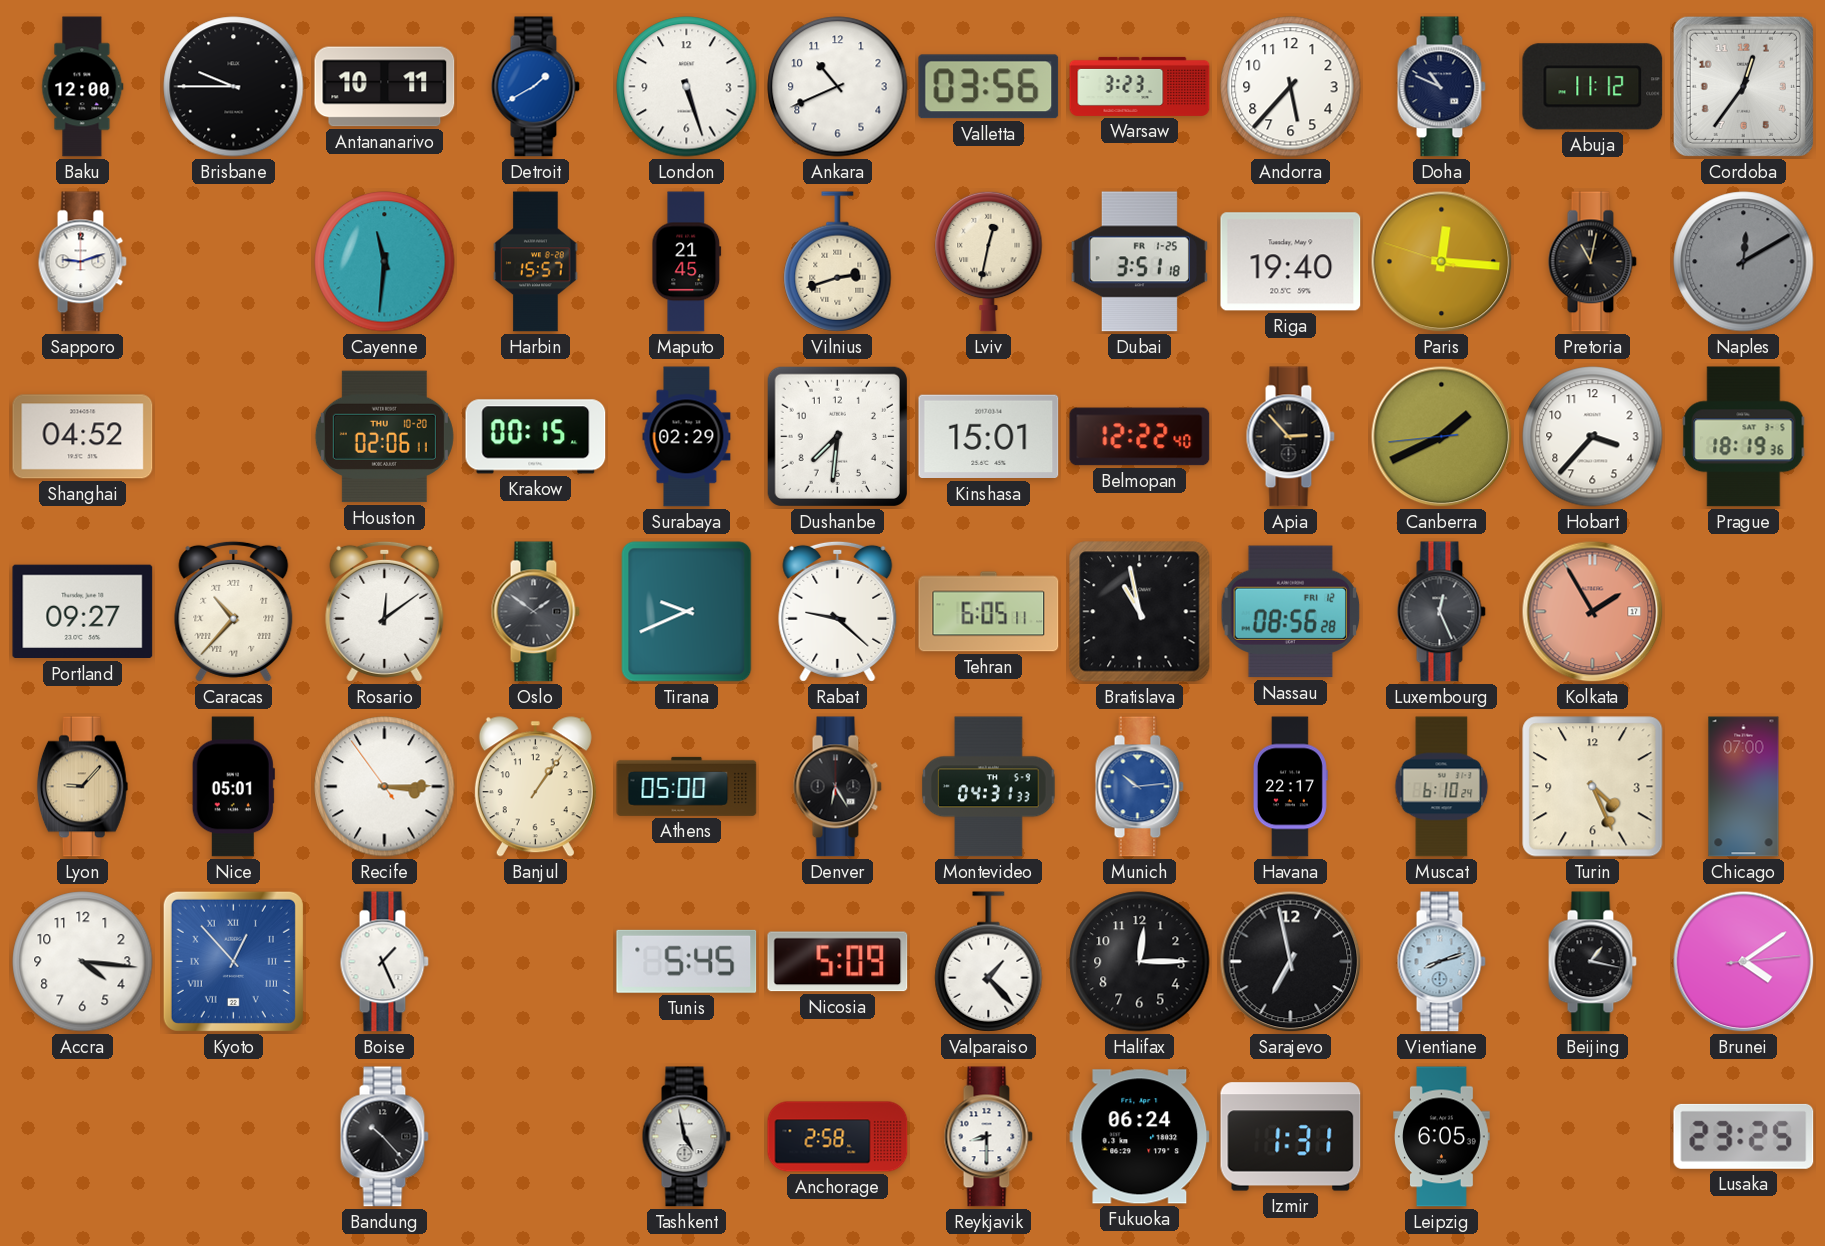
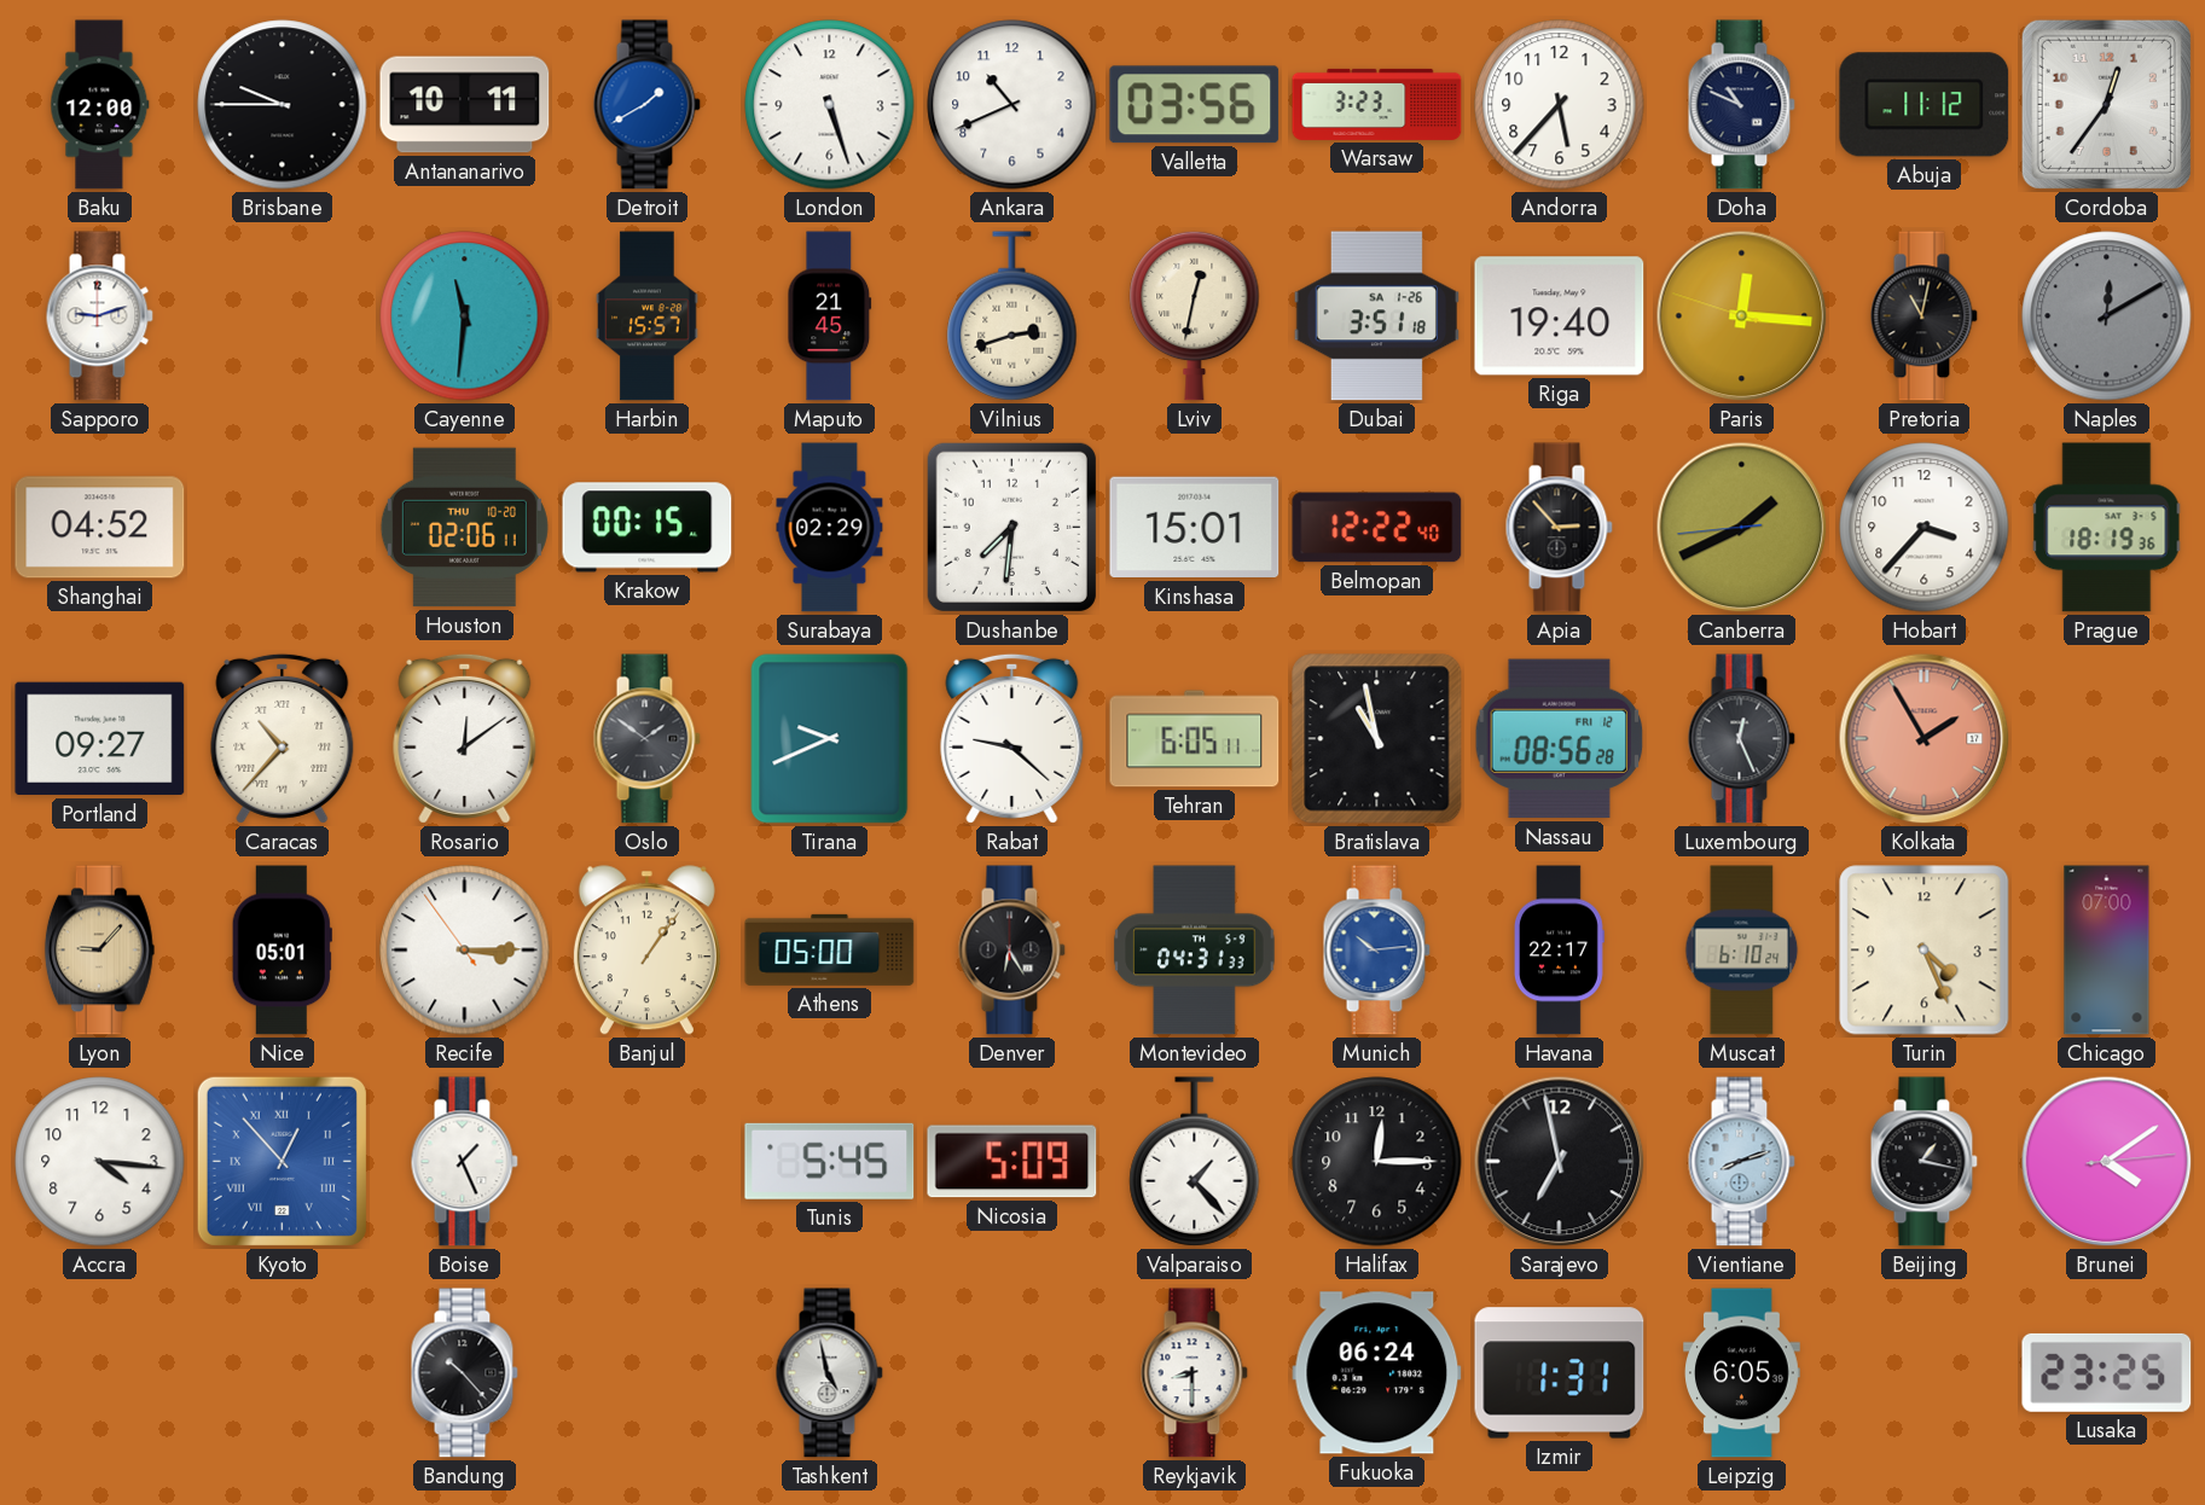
Dubai date: FR 1-25 -> SA 1-26
Anchorage: 2:58 -> none
